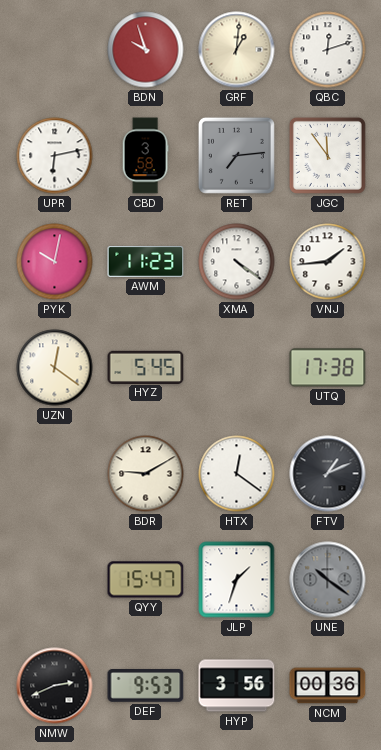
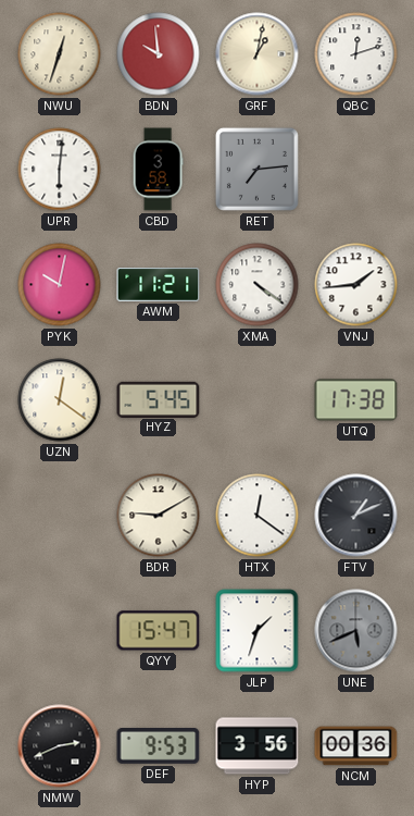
NWU: none -> 12:33
BDN: 9:57 -> 9:59
GRF: 1:01 -> 1:02
UPR: 6:13 -> 6:01
JGC: 11:54 -> none
AWM: 11:23 -> 11:21
UNE: 10:21 -> 5:41
